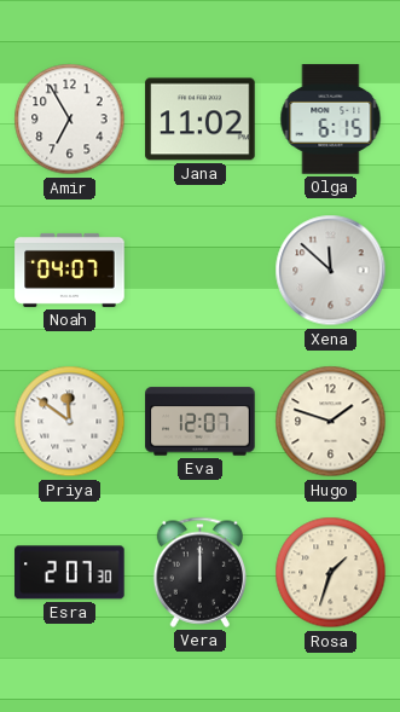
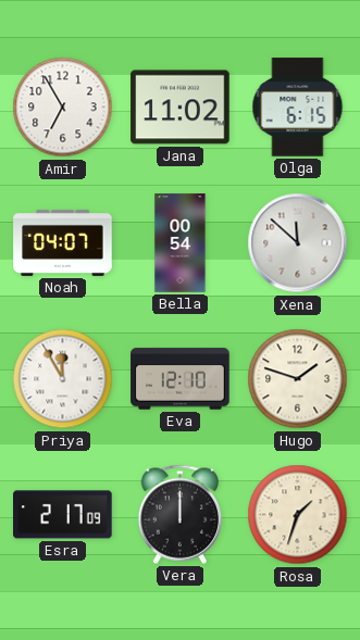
Bella: none -> 00:54
Priya: 11:51 -> 11:55
Eva: 12:07 -> 12:10
Esra: 2:07 -> 2:17
